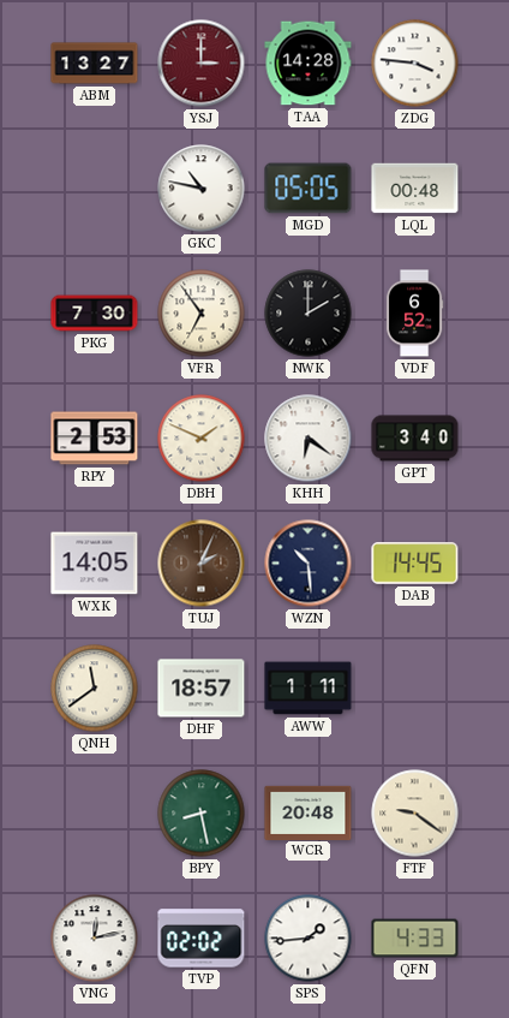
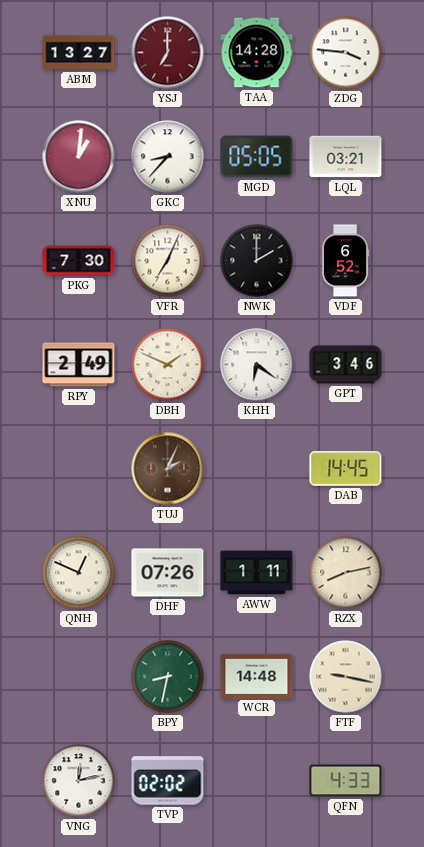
YSJ: 3:00 -> 7:00
XNU: none -> 1:01
GKC: 10:47 -> 8:37
LQL: 00:48 -> 03:21
VFR: 6:54 -> 7:04
RPY: 2:53 -> 2:49
GPT: 3:40 -> 3:46
WXK: 14:05 -> none
WZN: 10:29 -> none
QNH: 11:39 -> 12:49
DHF: 18:57 -> 07:26
RZX: none -> 8:13
BPY: 8:28 -> 8:32
WCR: 20:48 -> 14:48
FTF: 9:21 -> 9:17
SPS: 1:44 -> none
